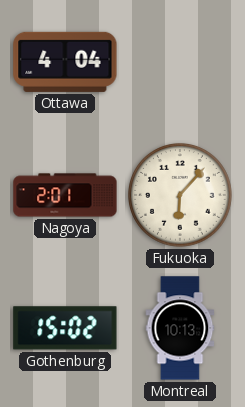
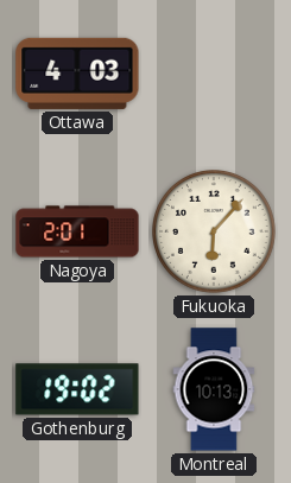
Ottawa: 4:04 -> 4:03
Gothenburg: 15:02 -> 19:02
